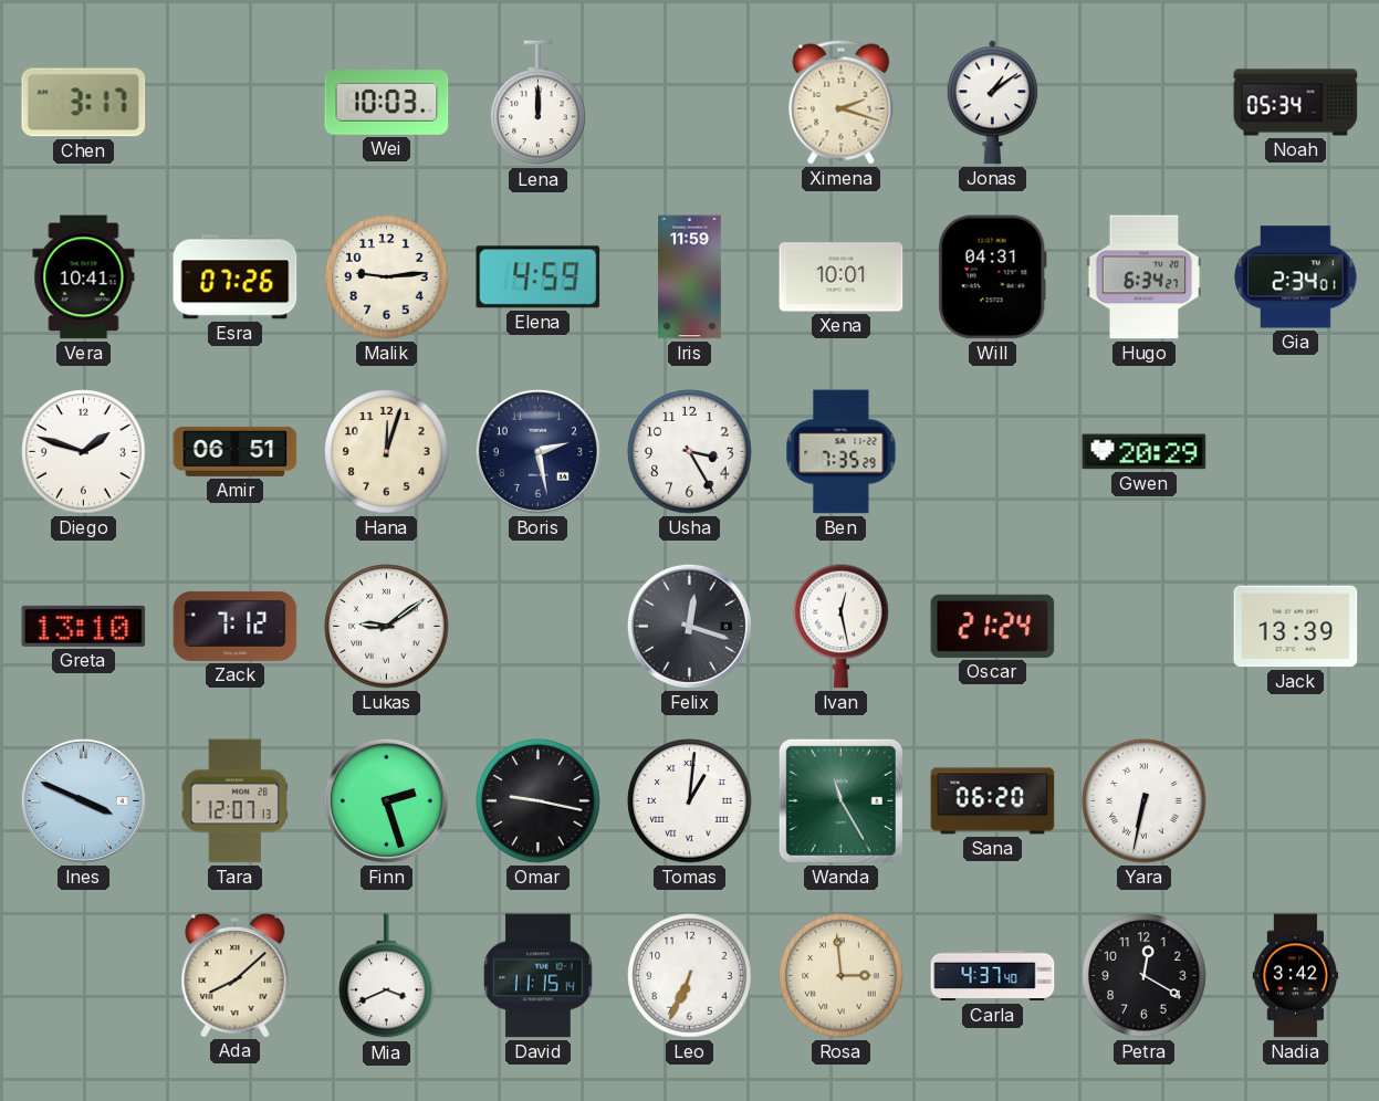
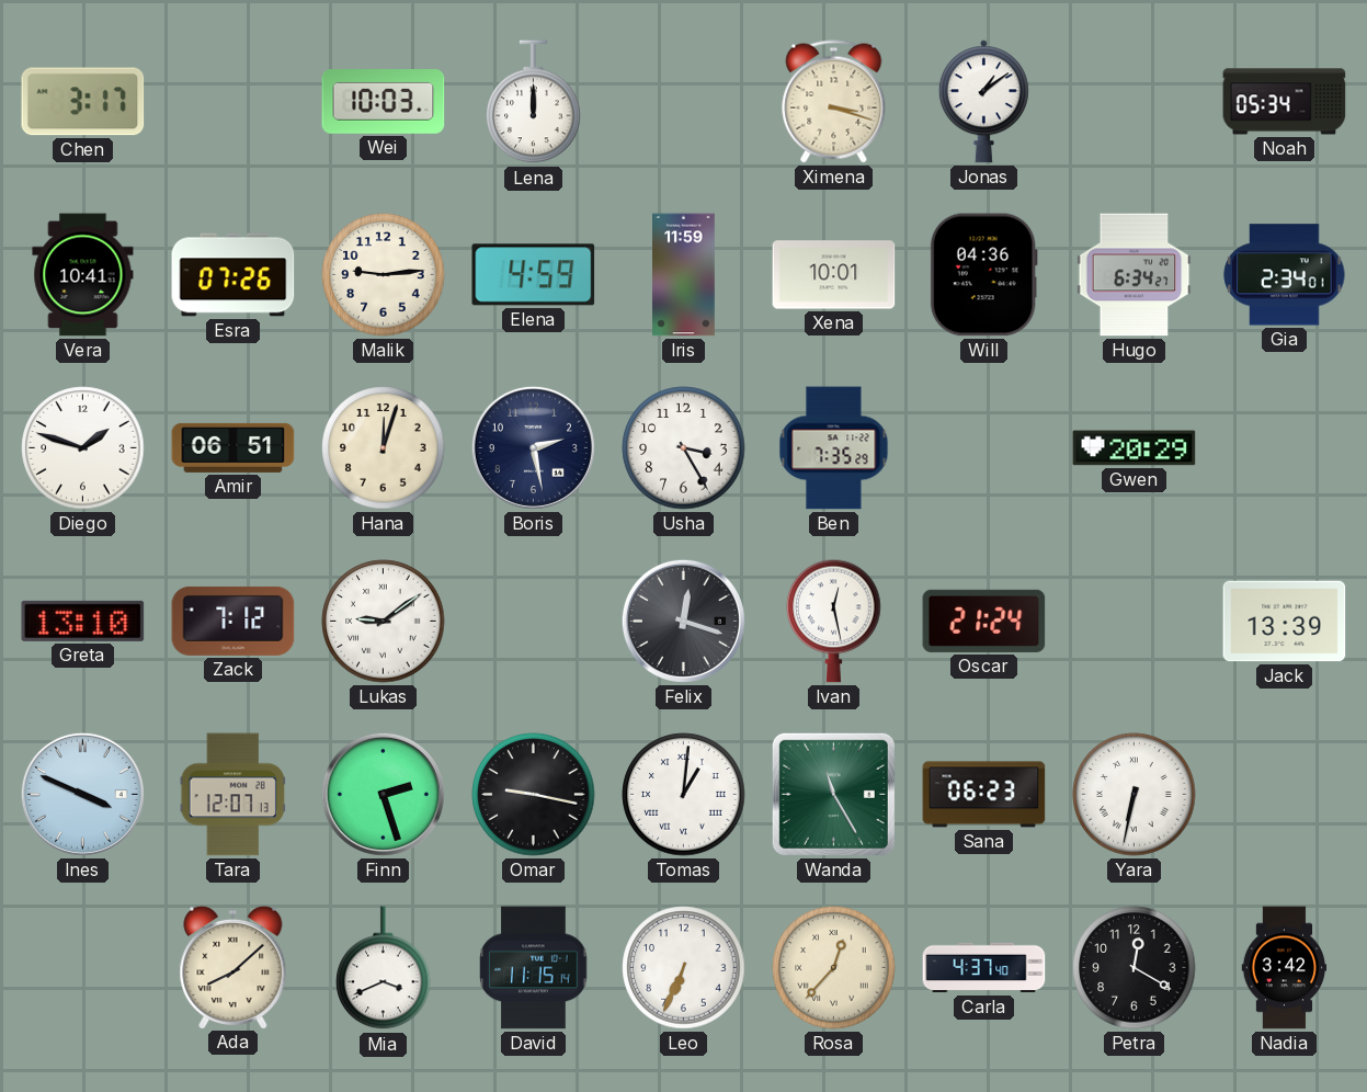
Ximena: 2:18 -> 3:18
Will: 04:31 -> 04:36
Sana: 06:20 -> 06:23
Rosa: 2:59 -> 12:37
